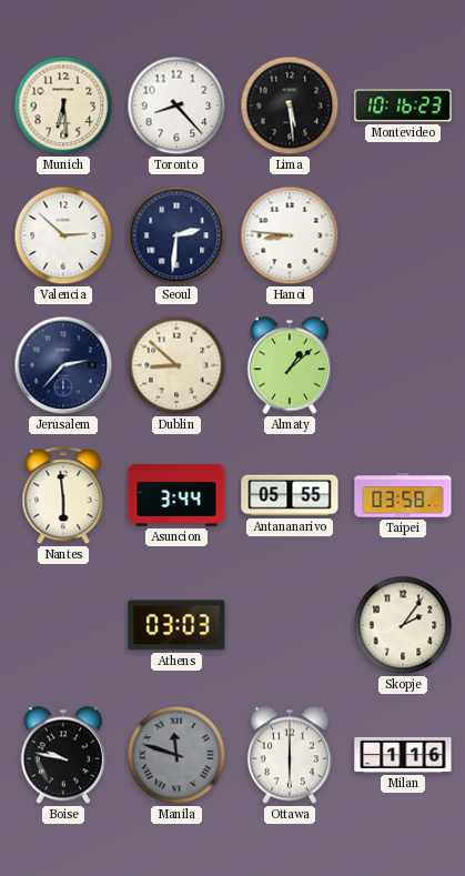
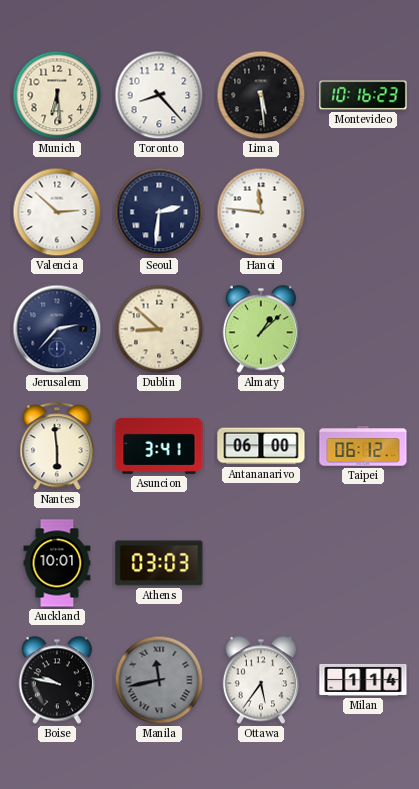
Hanoi: 8:46 -> 11:46
Asuncion: 3:44 -> 3:41
Antananarivo: 05:55 -> 06:00
Taipei: 03:58 -> 06:12
Auckland: none -> 10:01
Skopje: 2:06 -> none
Manila: 11:48 -> 11:43
Ottawa: 6:00 -> 5:36
Milan: 1:16 -> 1:14
